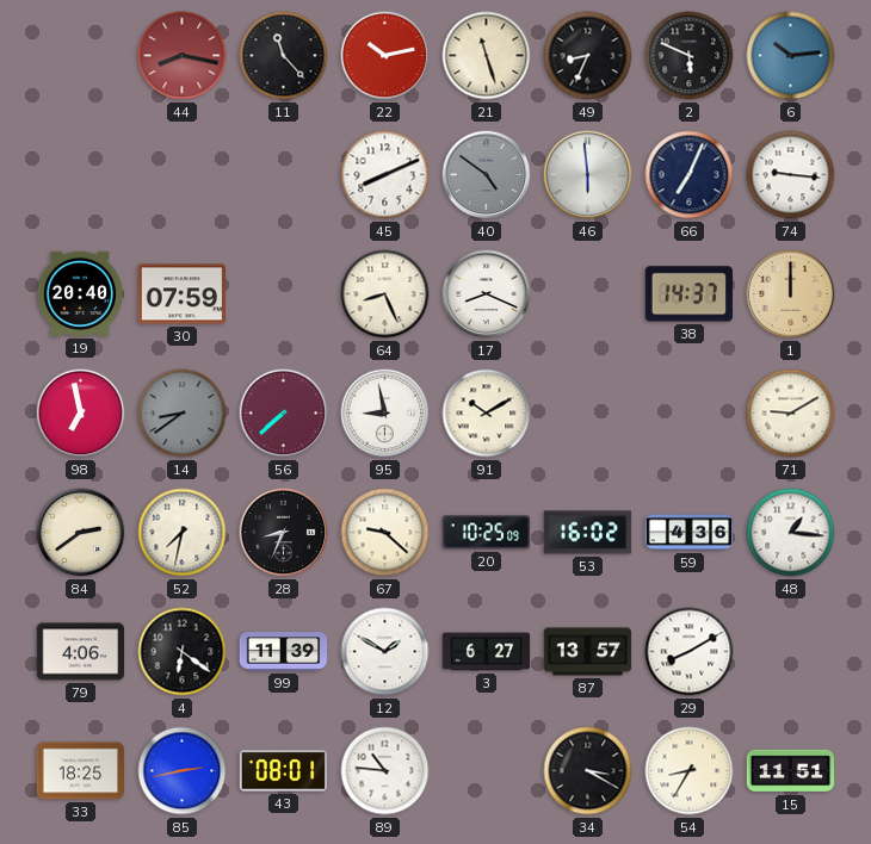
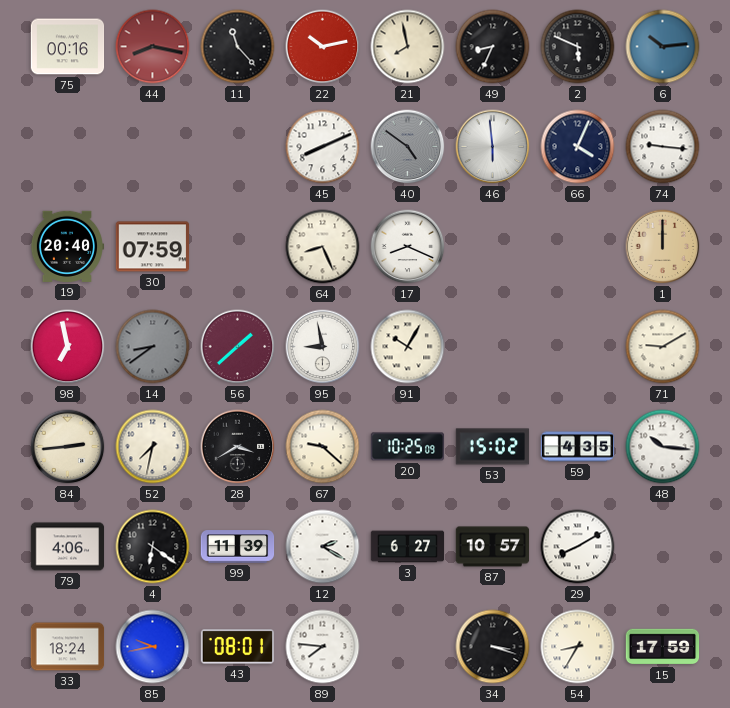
75: none -> 00:16
21: 11:27 -> 7:58
66: 7:04 -> 4:04
38: 14:37 -> none
56: 7:38 -> 1:38
91: 10:10 -> 10:05
84: 2:39 -> 2:44
28: 8:34 -> 3:40
53: 16:02 -> 15:02
59: 4:36 -> 4:35
48: 1:16 -> 10:16
12: 1:50 -> 2:20
87: 13:57 -> 10:57
33: 18:25 -> 18:24
85: 2:43 -> 9:43
89: 10:46 -> 7:46
34: 3:20 -> 3:18
15: 11:51 -> 17:59
